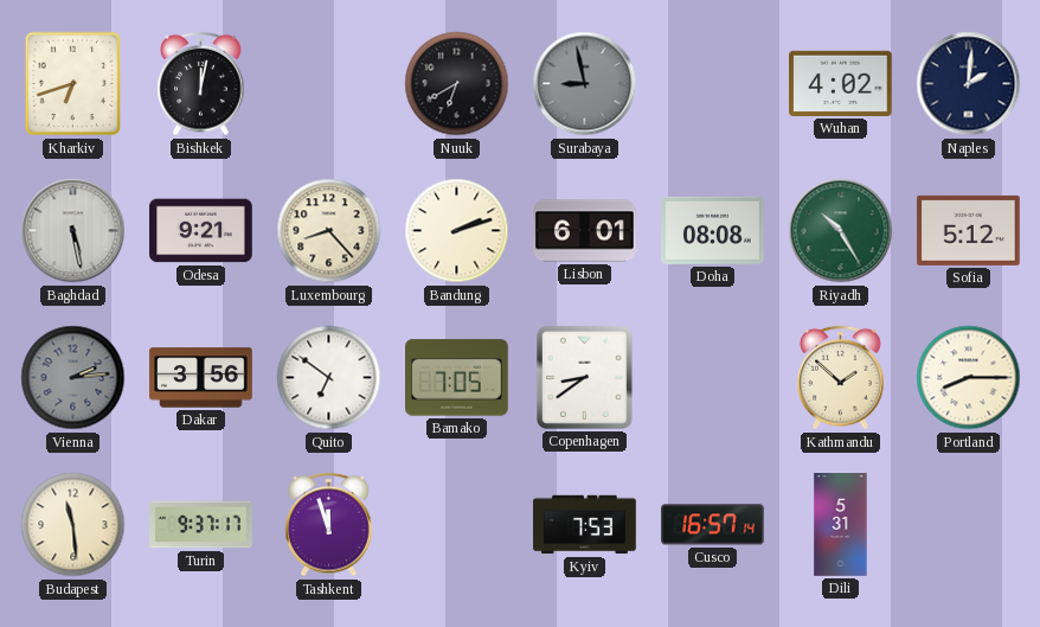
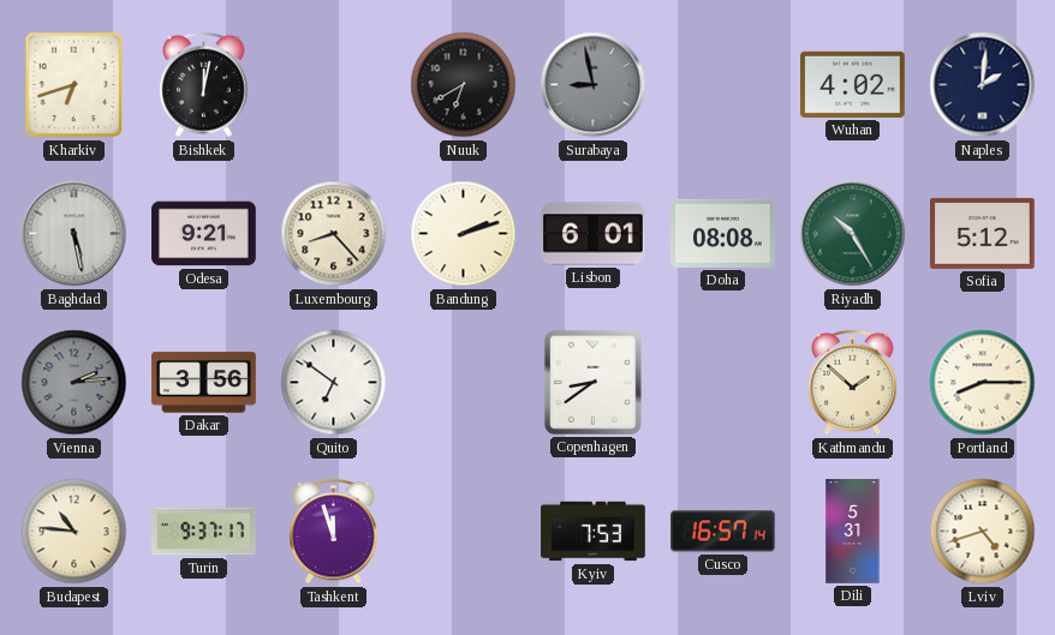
Bamako: 7:05 -> none
Budapest: 11:29 -> 10:46
Lviv: none -> 4:42
